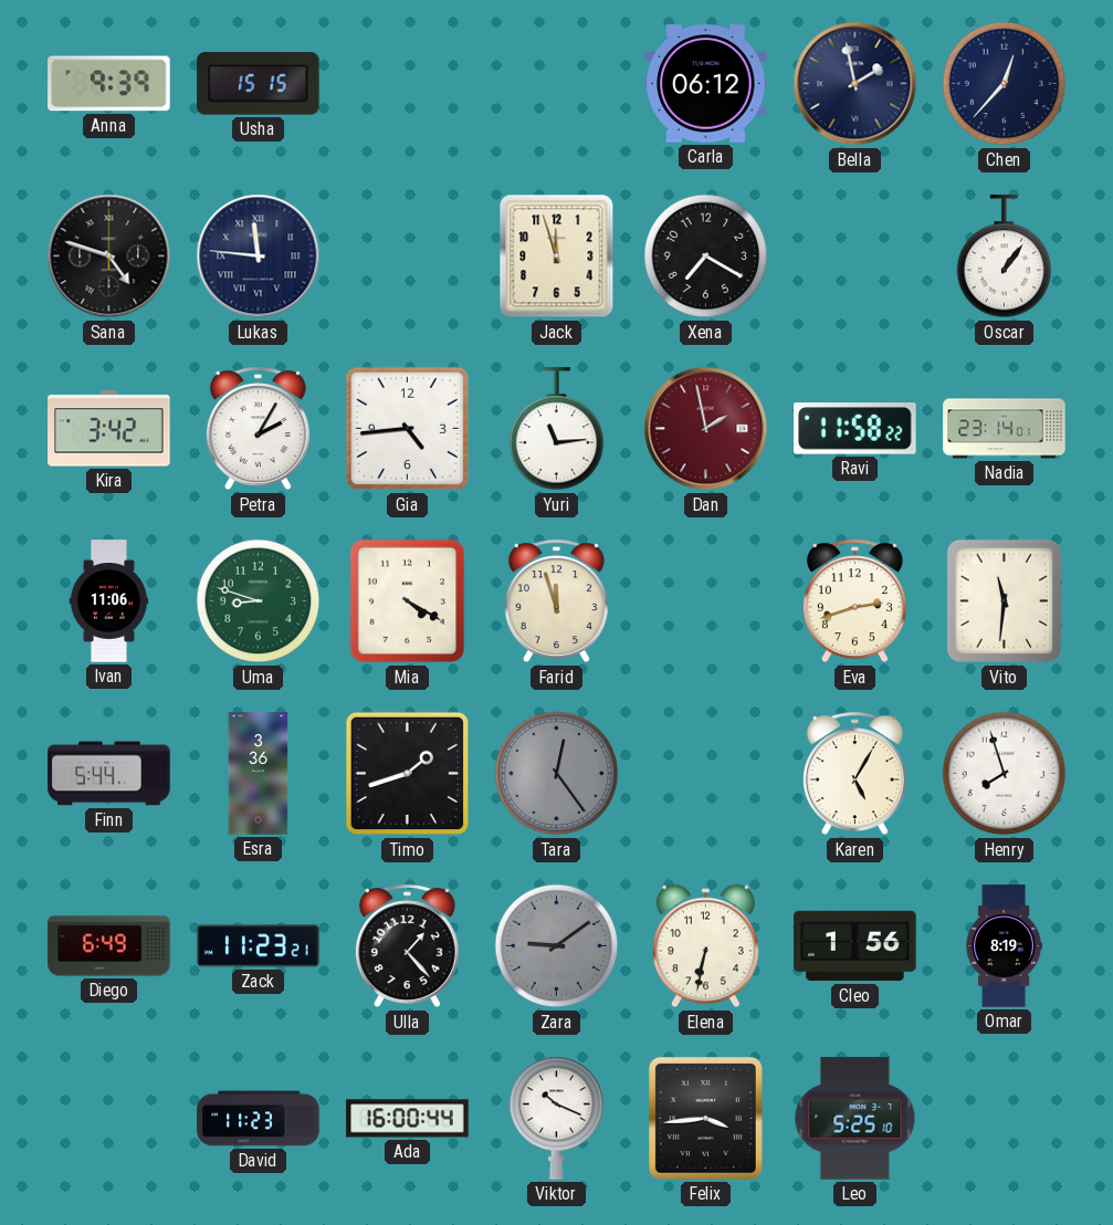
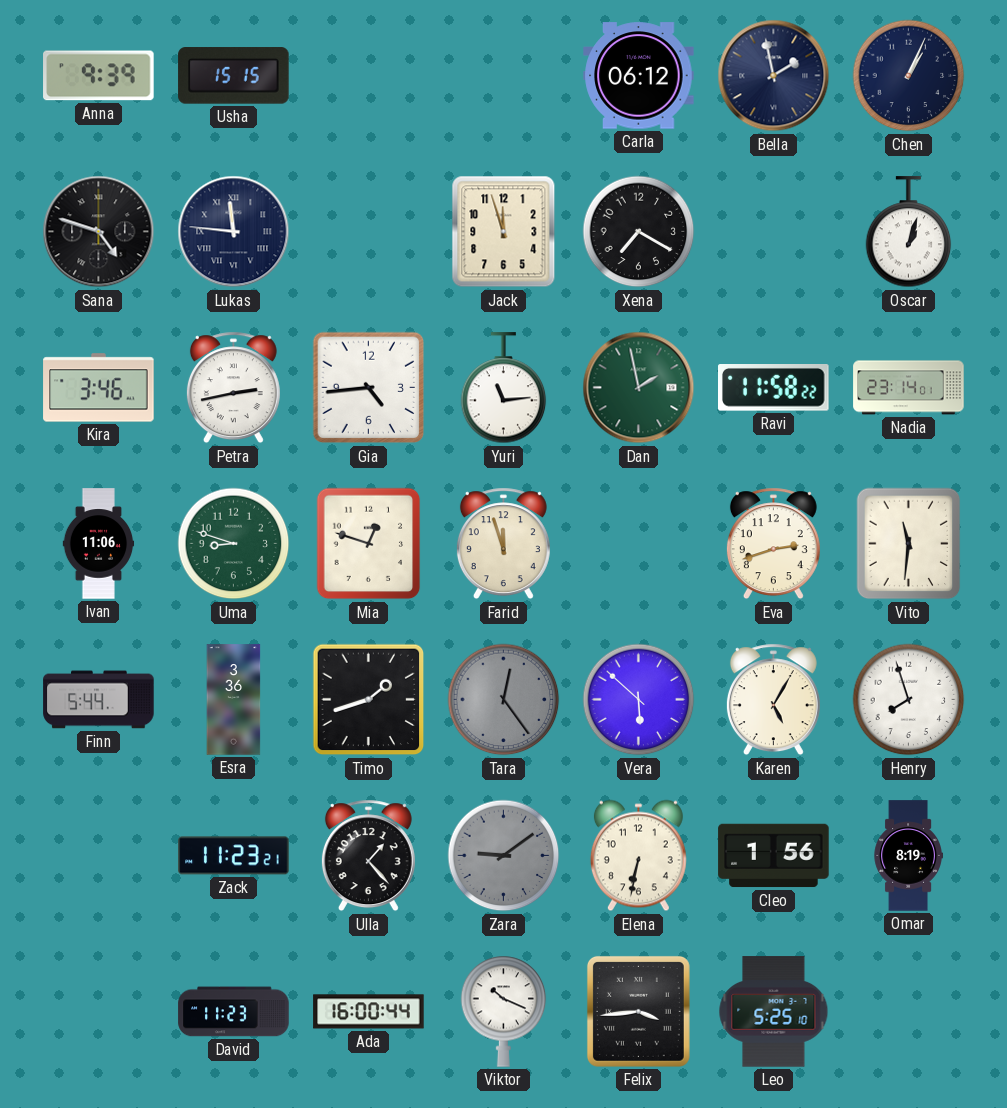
Chen: 12:37 -> 1:04
Oscar: 1:06 -> 1:03
Kira: 3:42 -> 3:46
Petra: 2:05 -> 2:43
Dan dial: burgundy -> green
Mia: 4:20 -> 12:48
Vera: none -> 5:52
Diego: 6:49 -> none
